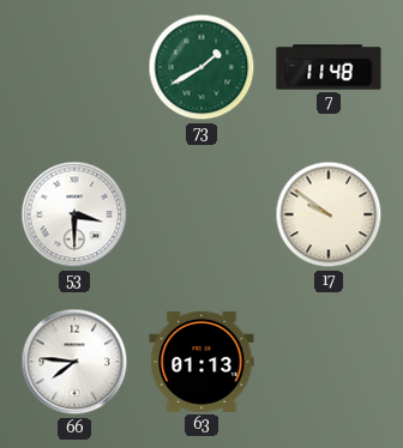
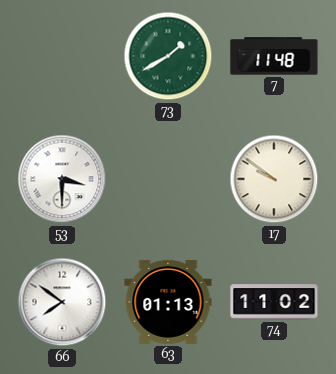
66: 7:46 -> 7:51
74: none -> 11:02
